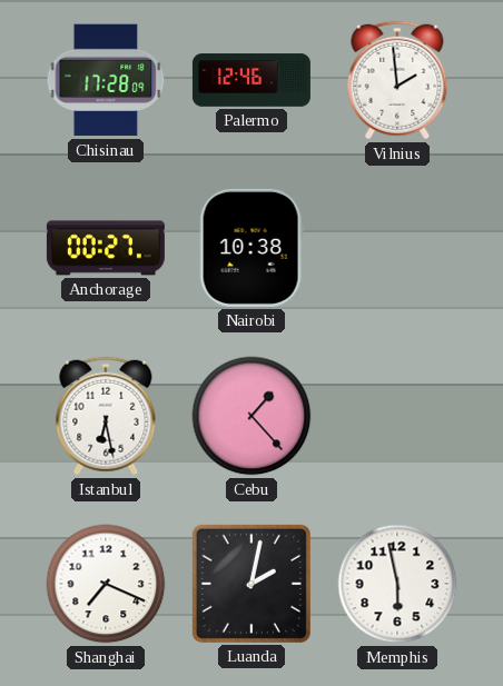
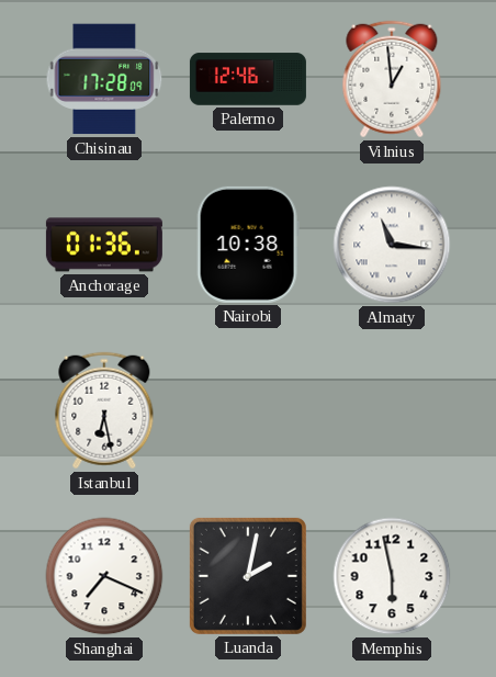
Vilnius: 1:59 -> 12:59
Anchorage: 00:27 -> 01:36
Almaty: none -> 11:16
Cebu: 1:23 -> none
